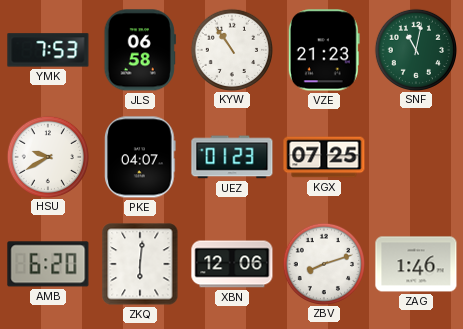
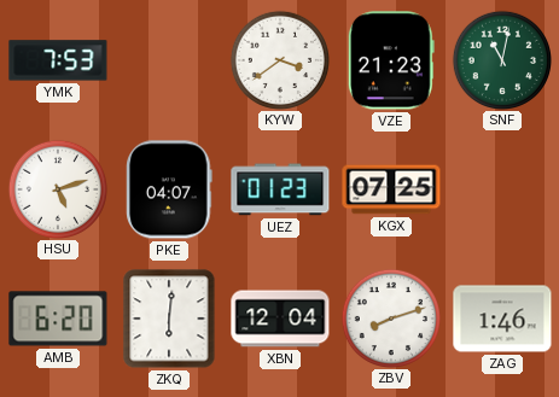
JLS: 06:58 -> none
KYW: 10:54 -> 3:39
HSU: 9:40 -> 5:12
XBN: 12:06 -> 12:04
